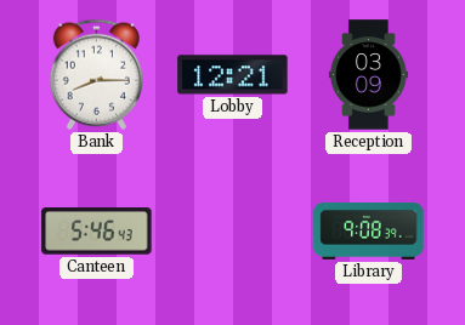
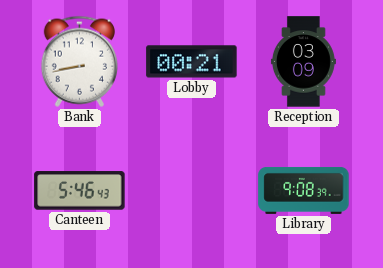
Bank: 8:15 -> 8:43
Lobby: 12:21 -> 00:21
